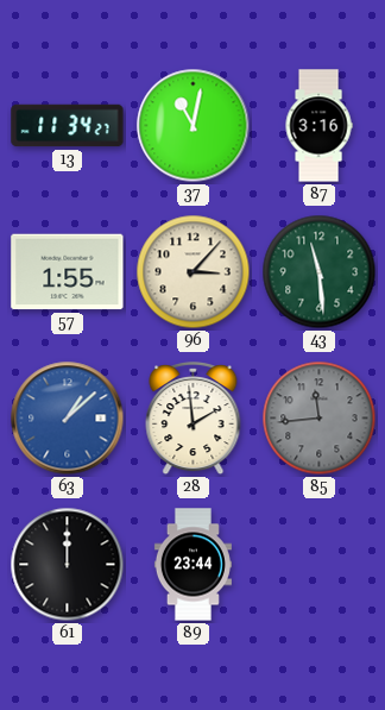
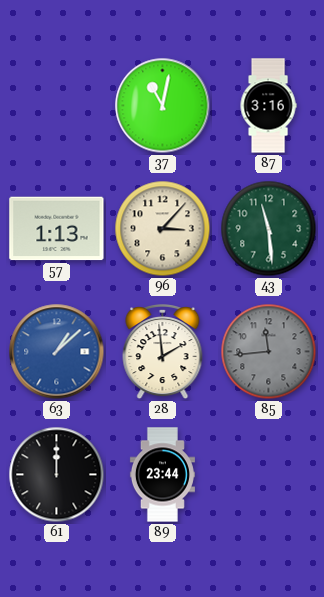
13: 11:34 -> none
57: 1:55 -> 1:13
